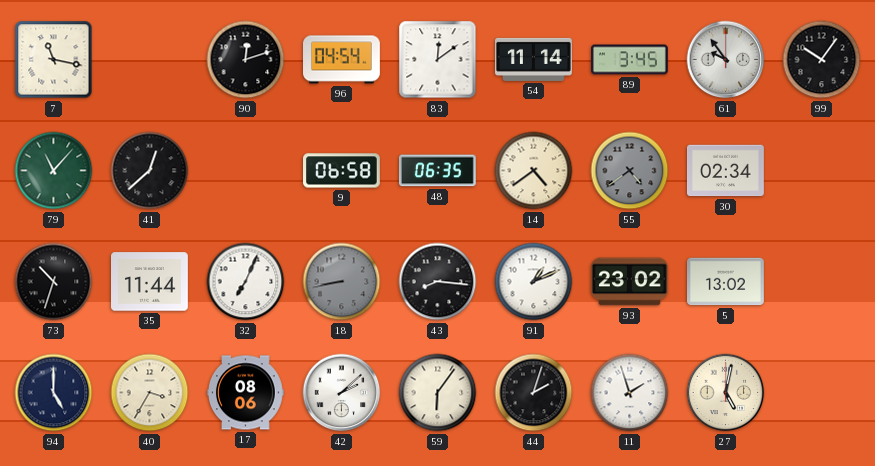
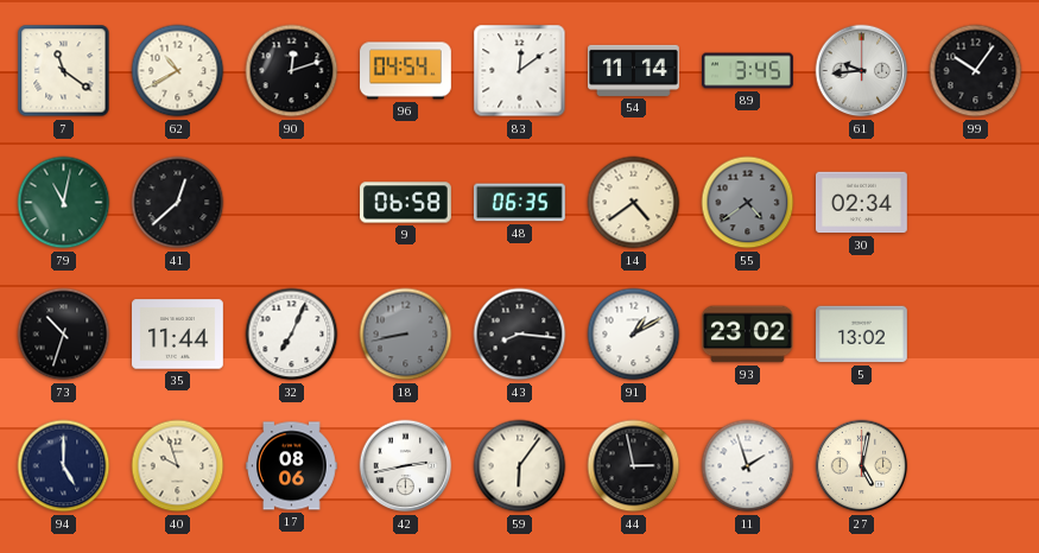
7: 11:17 -> 11:21
62: none -> 10:40
61: 9:54 -> 9:44
79: 11:07 -> 11:02
91: 1:11 -> 1:10
40: 3:35 -> 9:57
42: 2:08 -> 2:43
44: 2:03 -> 2:58
